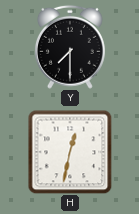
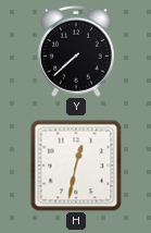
Y: 7:30 -> 7:38
